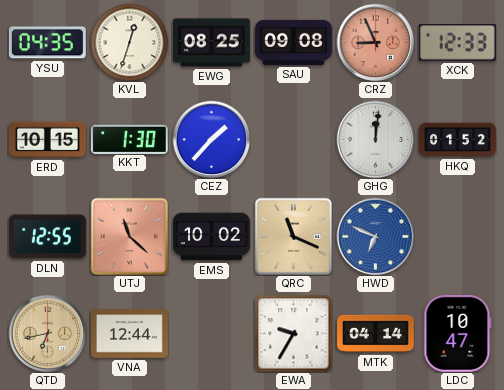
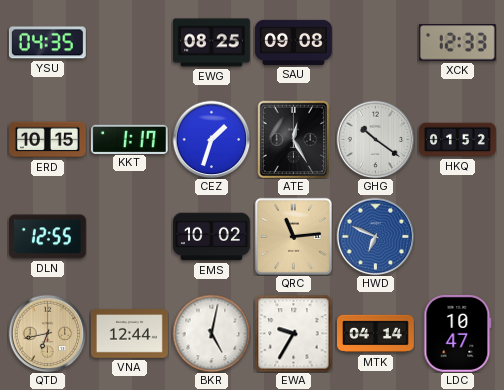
KVL: 12:33 -> none
CRZ: 8:56 -> none
KKT: 1:30 -> 1:17
CEZ: 1:37 -> 1:33
ATE: none -> 12:25
GHG: 12:01 -> 10:21
UTJ: 11:22 -> none
QRC: 11:19 -> 11:14
BKR: none -> 5:02
